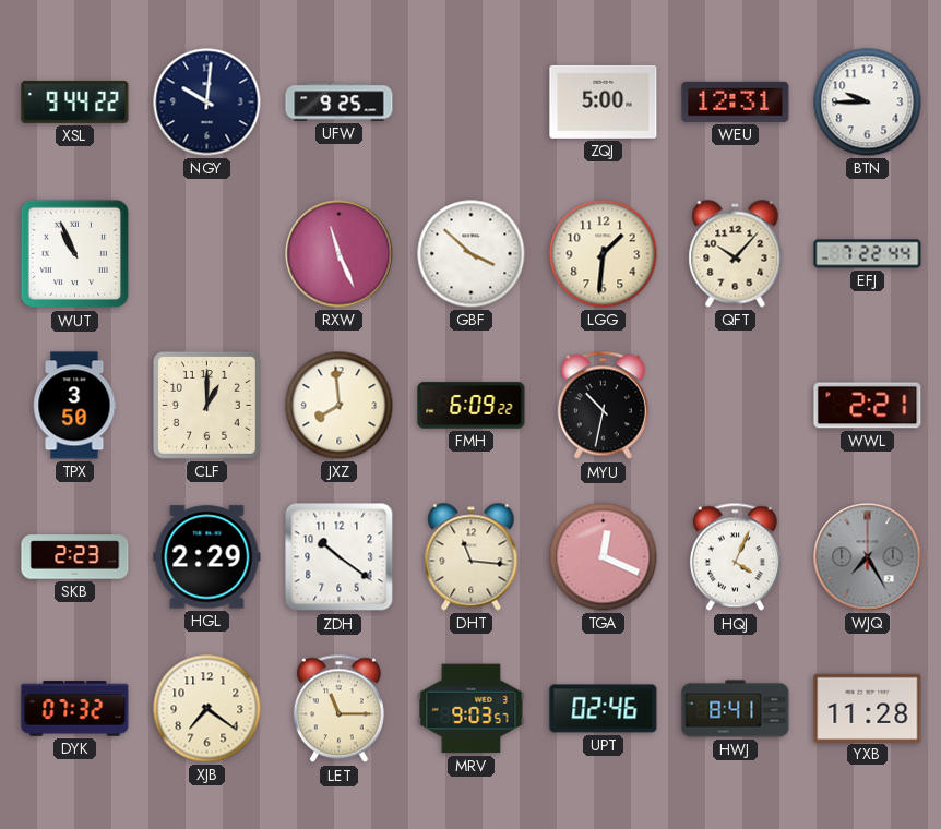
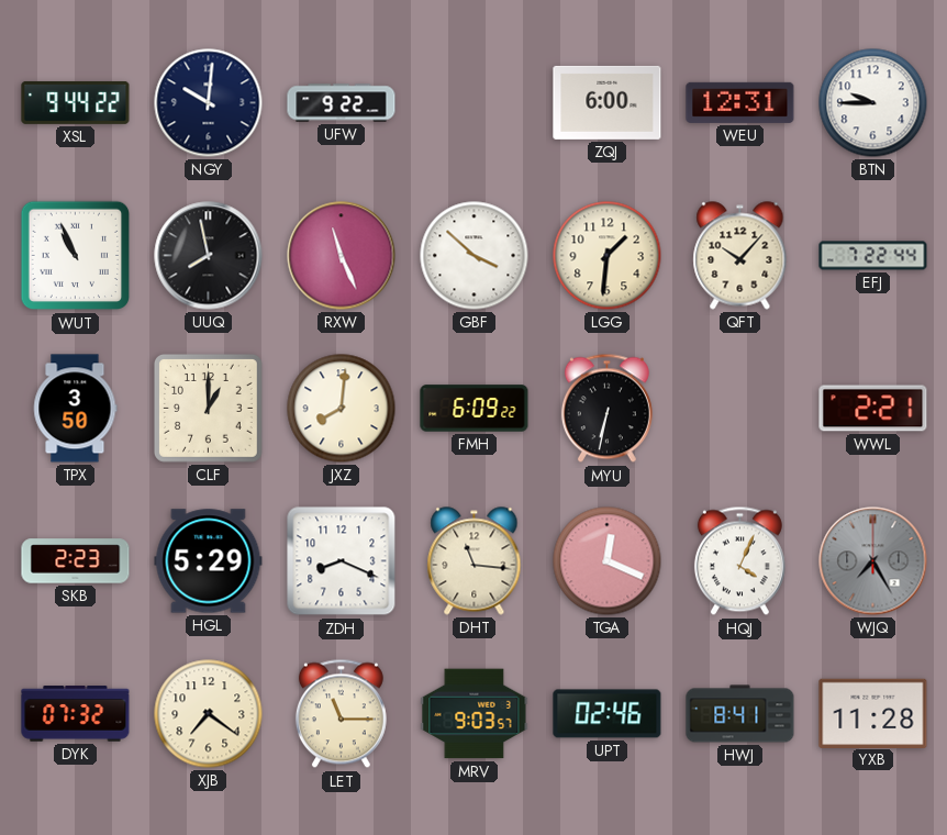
UFW: 9:25 -> 9:22
ZQJ: 5:00 -> 6:00
UUQ: none -> 7:58
JXZ: 7:59 -> 8:01
MYU: 10:32 -> 6:32
HGL: 2:29 -> 5:29
ZDH: 10:21 -> 8:19
